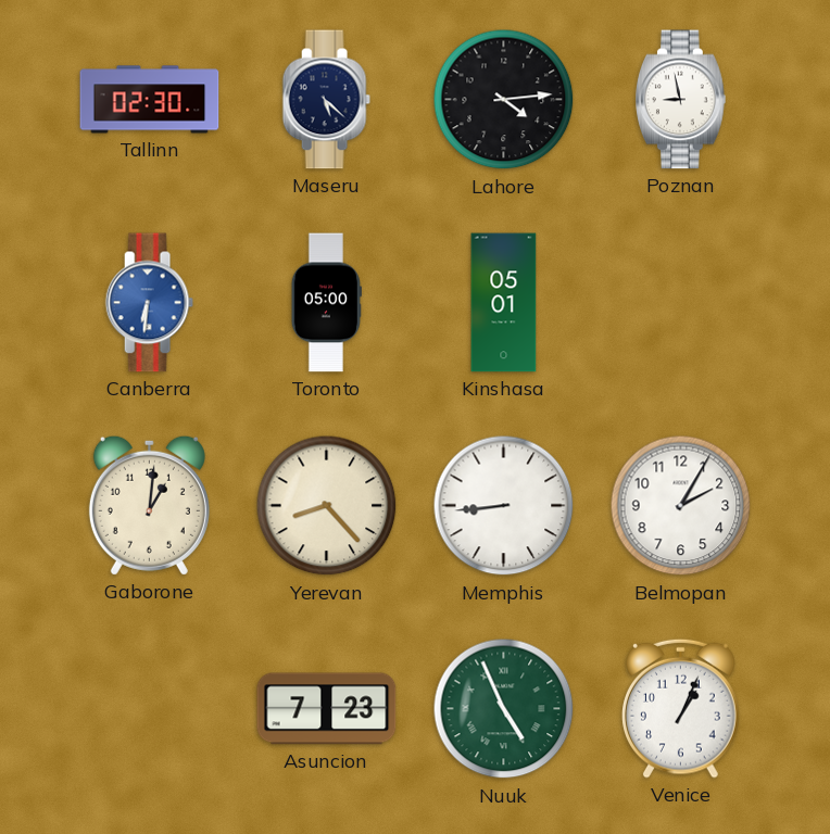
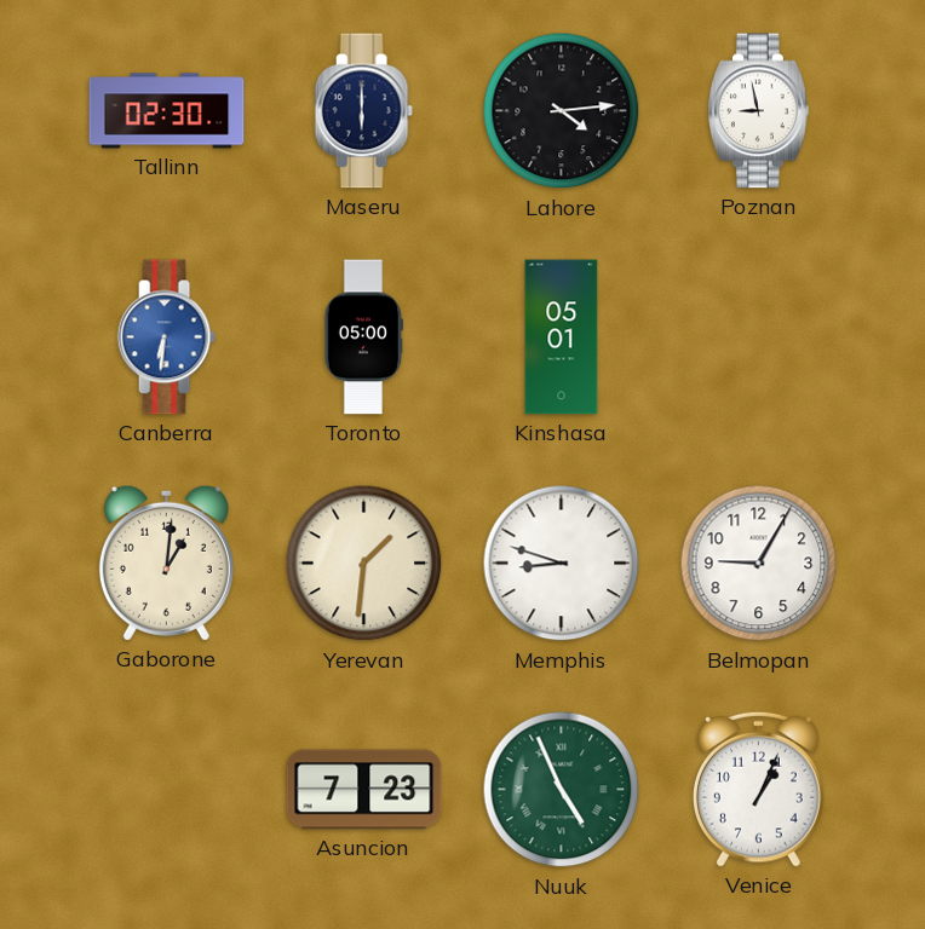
Maseru: 5:22 -> 6:00
Yerevan: 8:23 -> 1:31
Memphis: 8:44 -> 8:48
Belmopan: 2:05 -> 9:05
